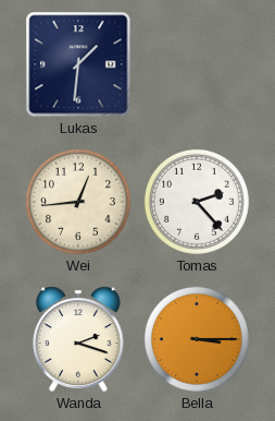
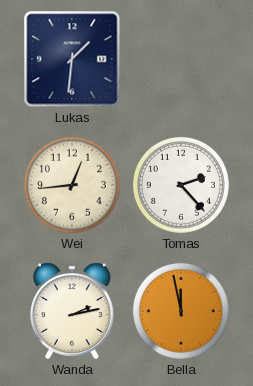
Wanda: 2:18 -> 2:13
Bella: 3:15 -> 11:58
